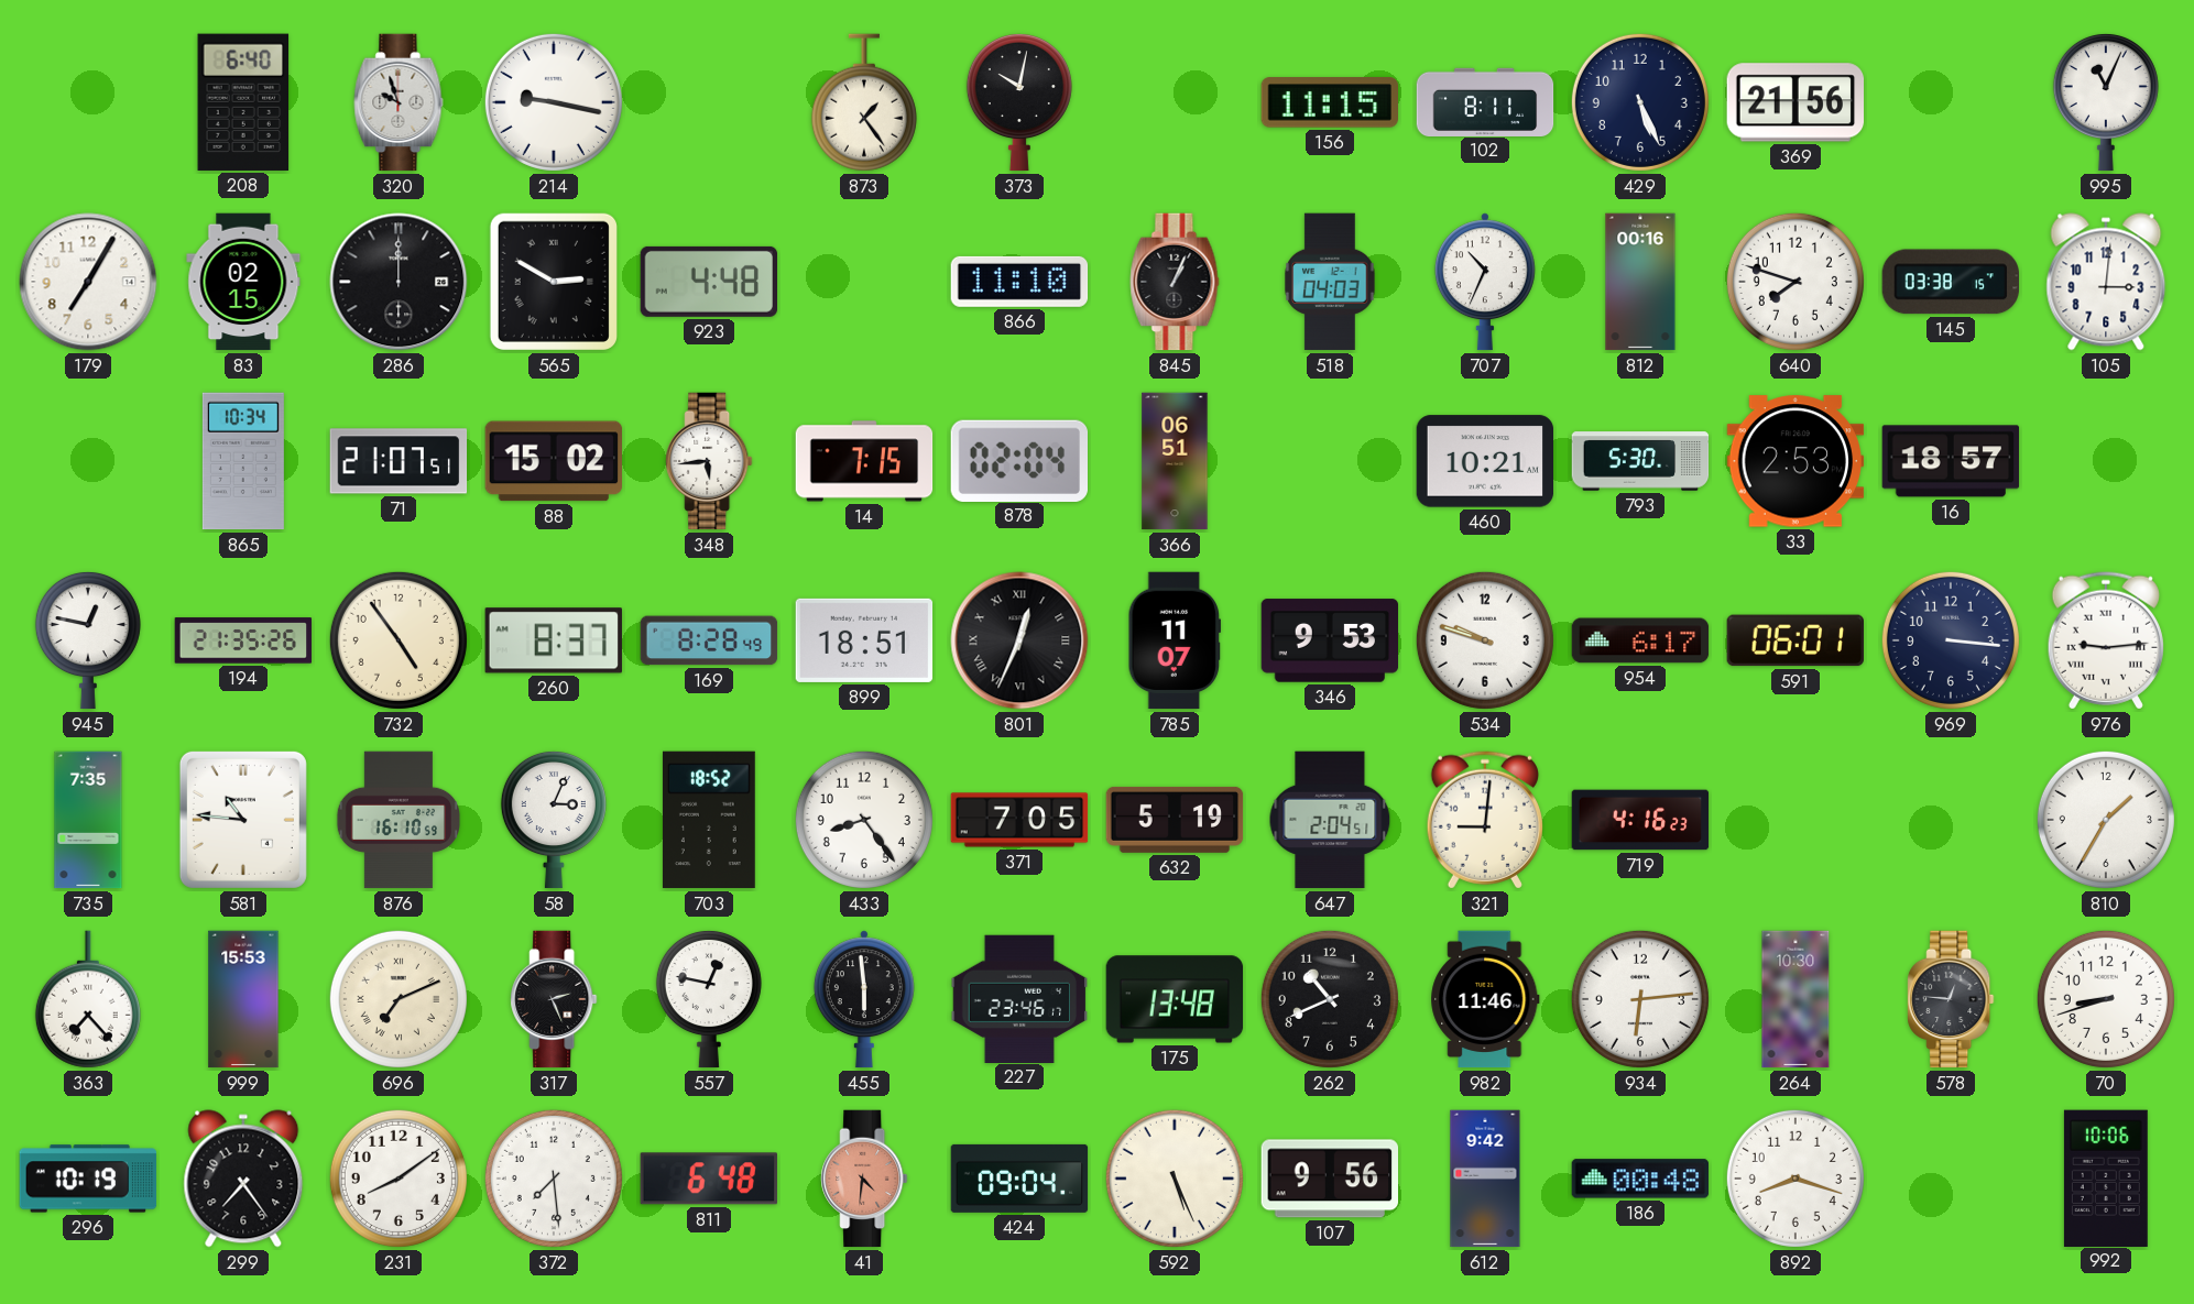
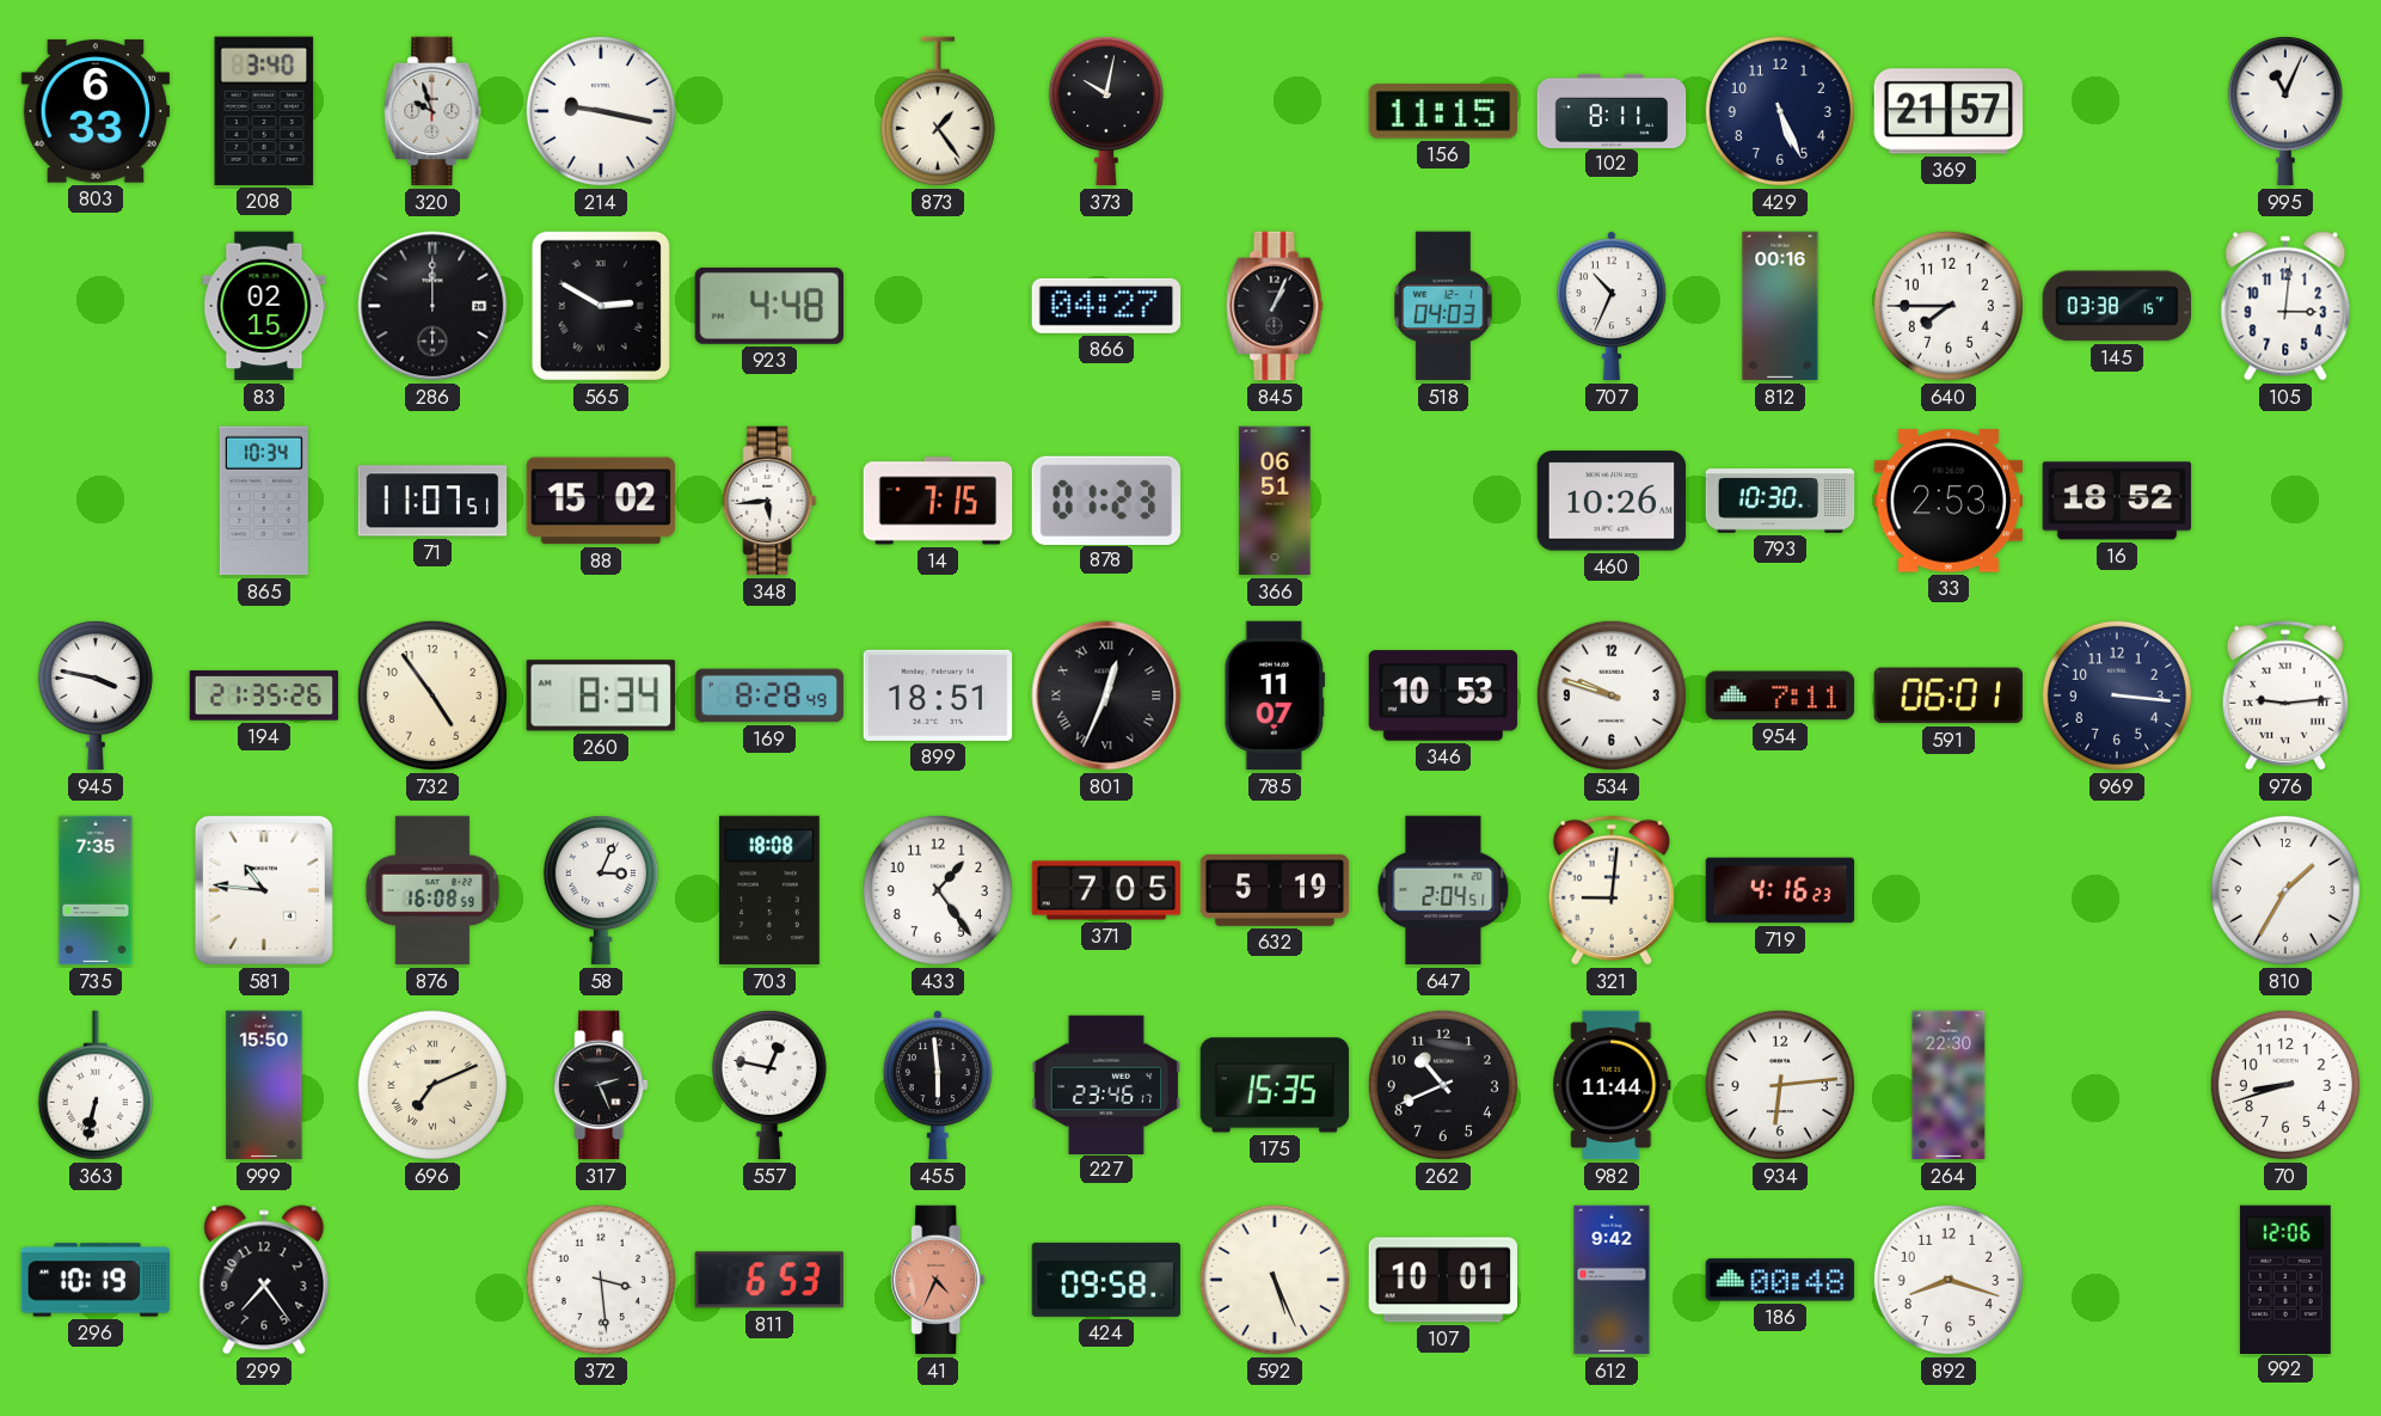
803: none -> 6:33
208: 6:40 -> 3:40
369: 21:56 -> 21:57
179: 7:05 -> none
866: 11:10 -> 04:27
640: 7:48 -> 7:45
71: 21:07 -> 11:07
878: 02:04 -> 01:23
460: 10:21 -> 10:26
793: 5:30 -> 10:30
16: 18:57 -> 18:52
945: 12:47 -> 3:47
260: 8:37 -> 8:34
346: 9:53 -> 10:53
954: 6:17 -> 7:11
876: 16:10 -> 16:08
703: 18:52 -> 18:08
433: 8:24 -> 1:24
363: 7:23 -> 6:32
999: 15:53 -> 15:50
175: 13:48 -> 15:35
982: 11:46 -> 11:44
264: 10:30 -> 22:30
578: 12:46 -> none
231: 8:09 -> none
372: 7:29 -> 3:29
811: 6:48 -> 6:53
41: 4:31 -> 4:34
424: 09:04 -> 09:58
107: 9:56 -> 10:01
992: 10:06 -> 12:06
